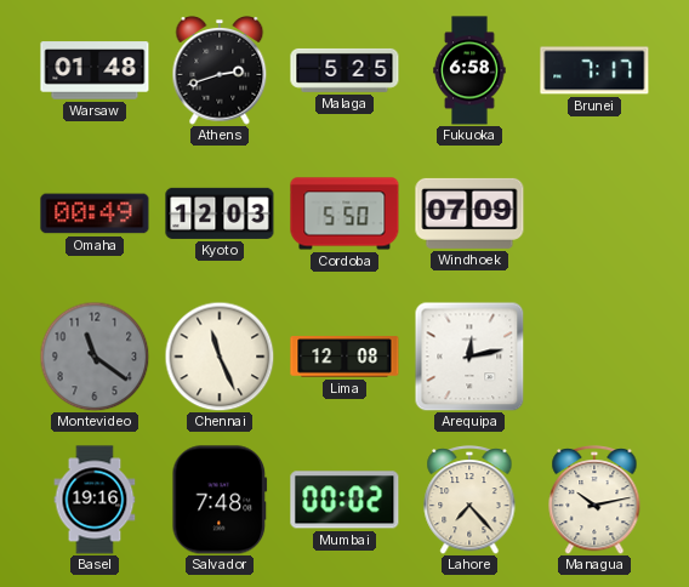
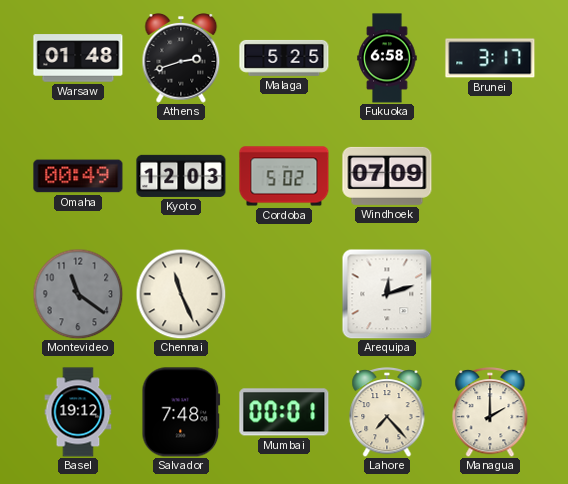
Brunei: 7:17 -> 3:17
Cordoba: 5:50 -> 5:02
Lima: 12:08 -> none
Arequipa: 12:13 -> 12:12
Basel: 19:16 -> 19:12
Mumbai: 00:02 -> 00:01
Managua: 10:13 -> 2:00
